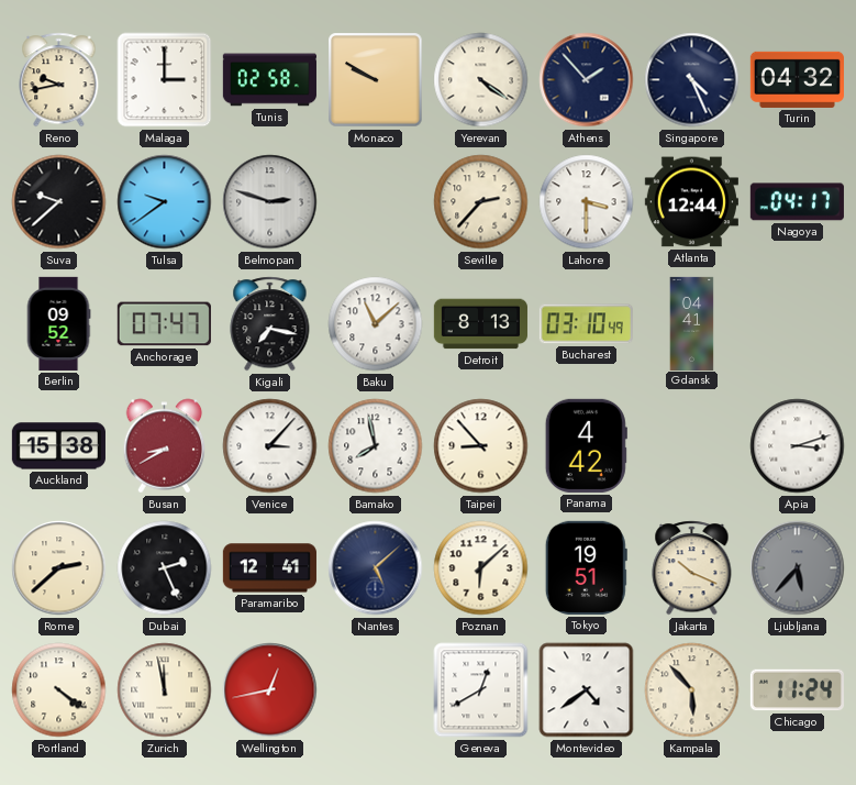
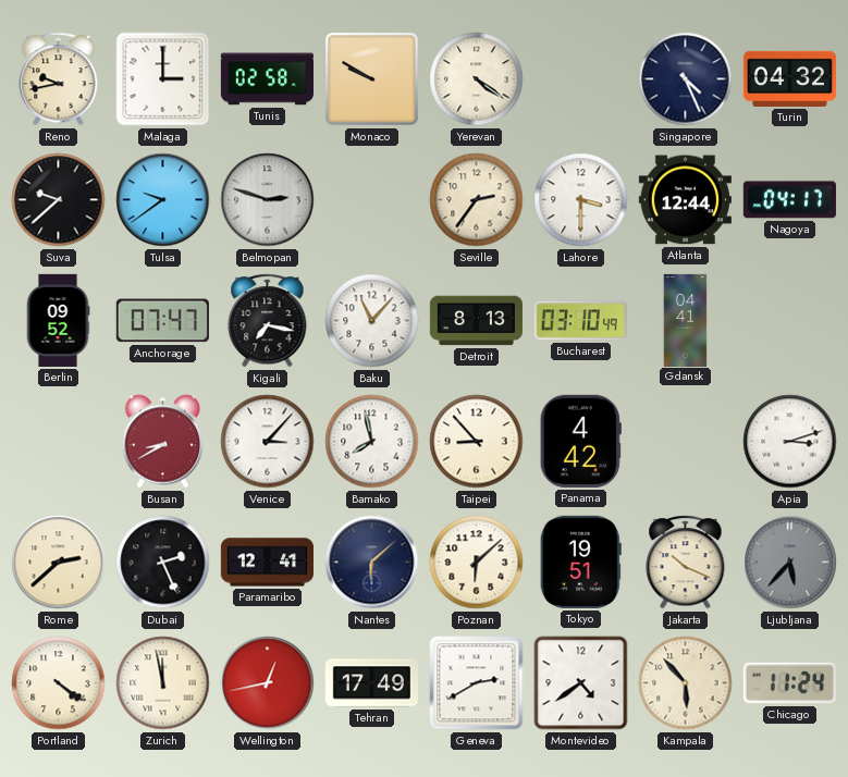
Athens: 1:53 -> none
Seville: 2:37 -> 2:36
Baku: 11:08 -> 11:07
Auckland: 15:38 -> none
Nantes: 5:08 -> 6:08
Tehran: none -> 17:49
Geneva: 12:40 -> 2:40
